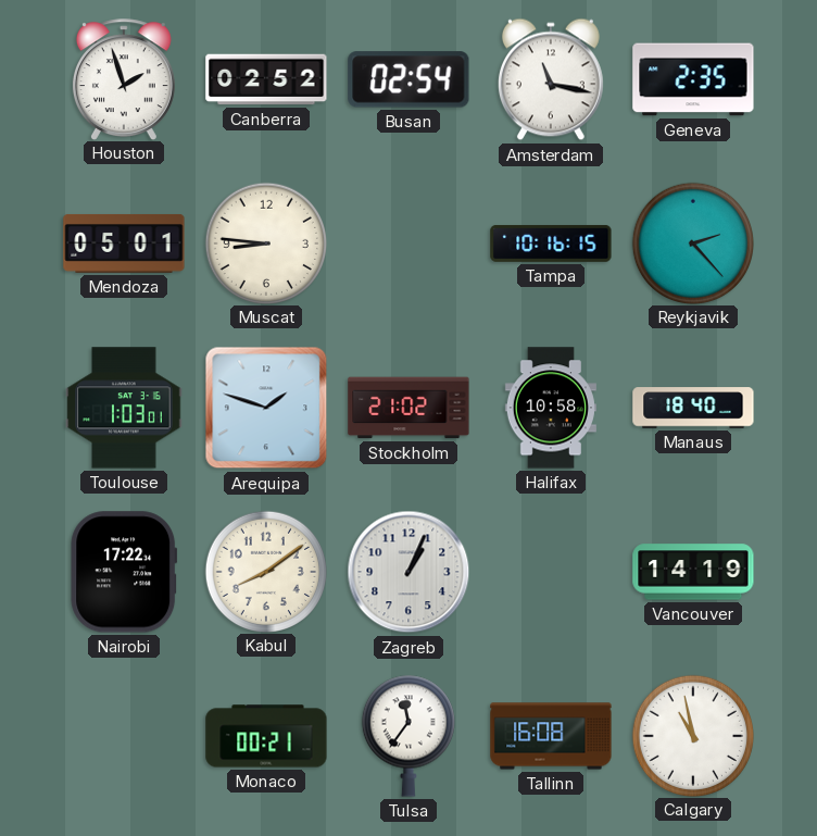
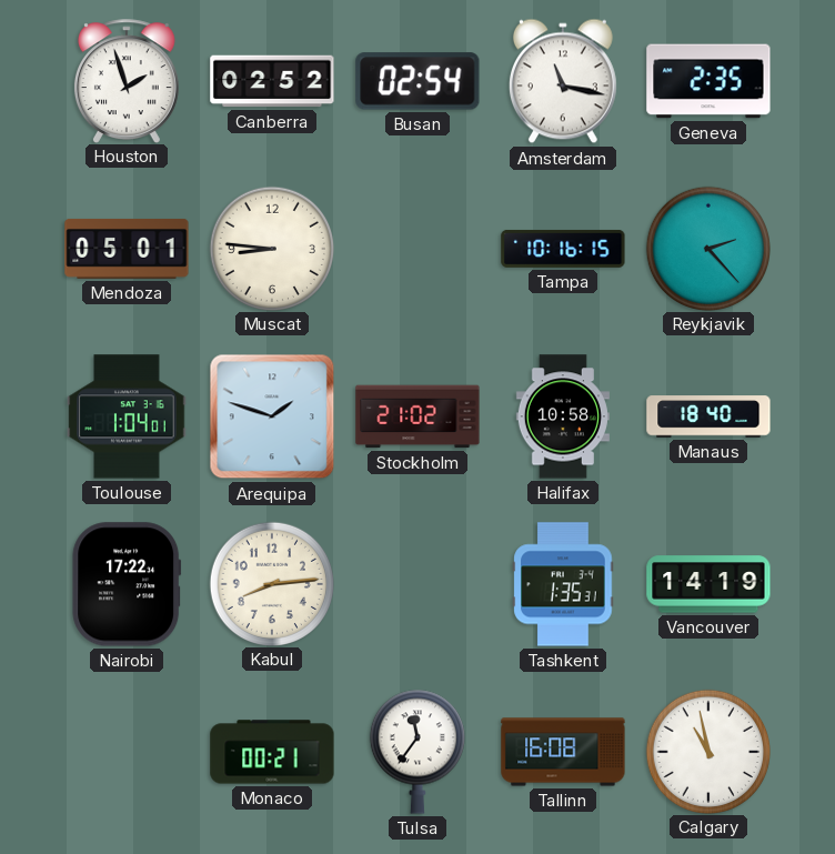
Toulouse: 1:03 -> 1:04
Kabul: 8:09 -> 8:14
Zagreb: 1:04 -> none
Tashkent: none -> 1:35
